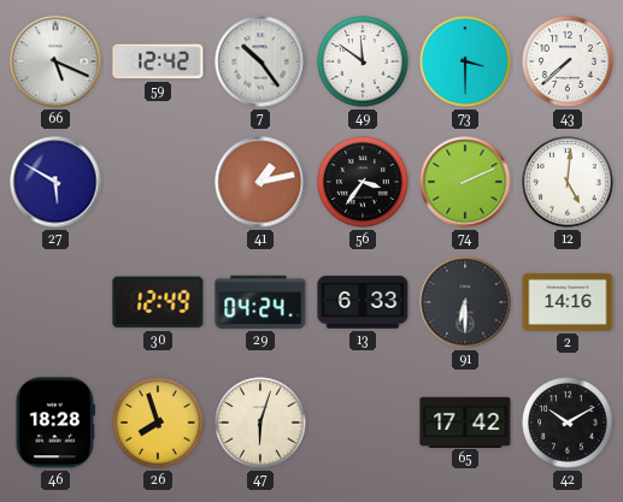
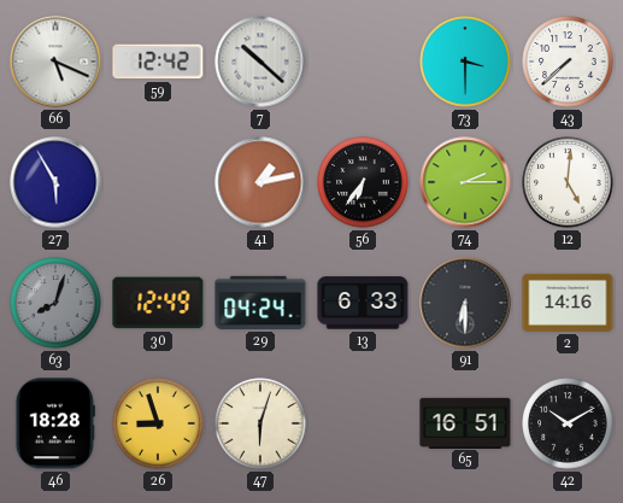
7: 10:24 -> 10:22
49: 11:51 -> none
27: 5:50 -> 5:55
56: 3:36 -> 6:36
74: 2:11 -> 2:15
63: none -> 8:03
26: 7:57 -> 8:57
65: 17:42 -> 16:51
